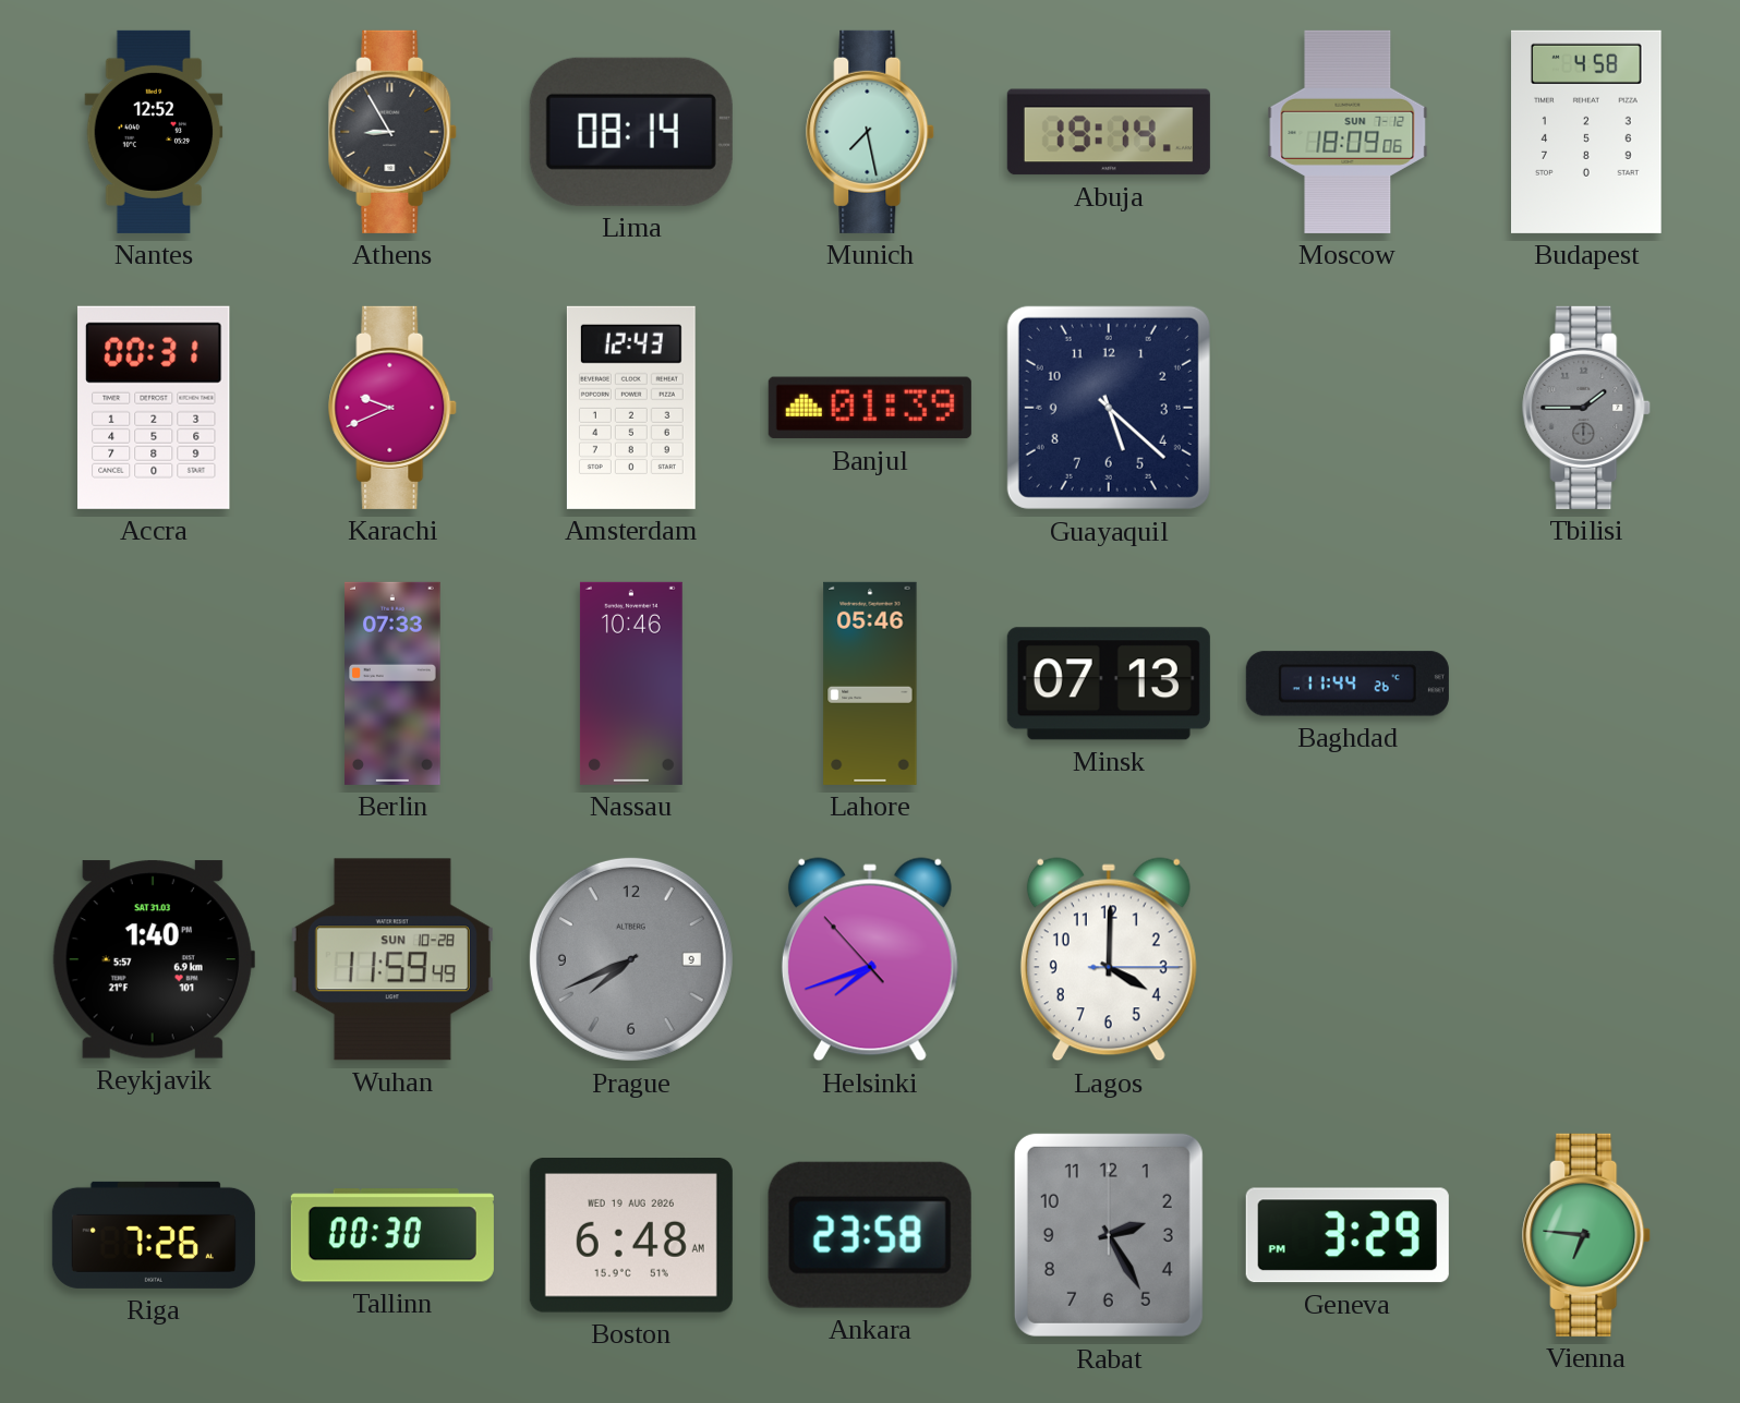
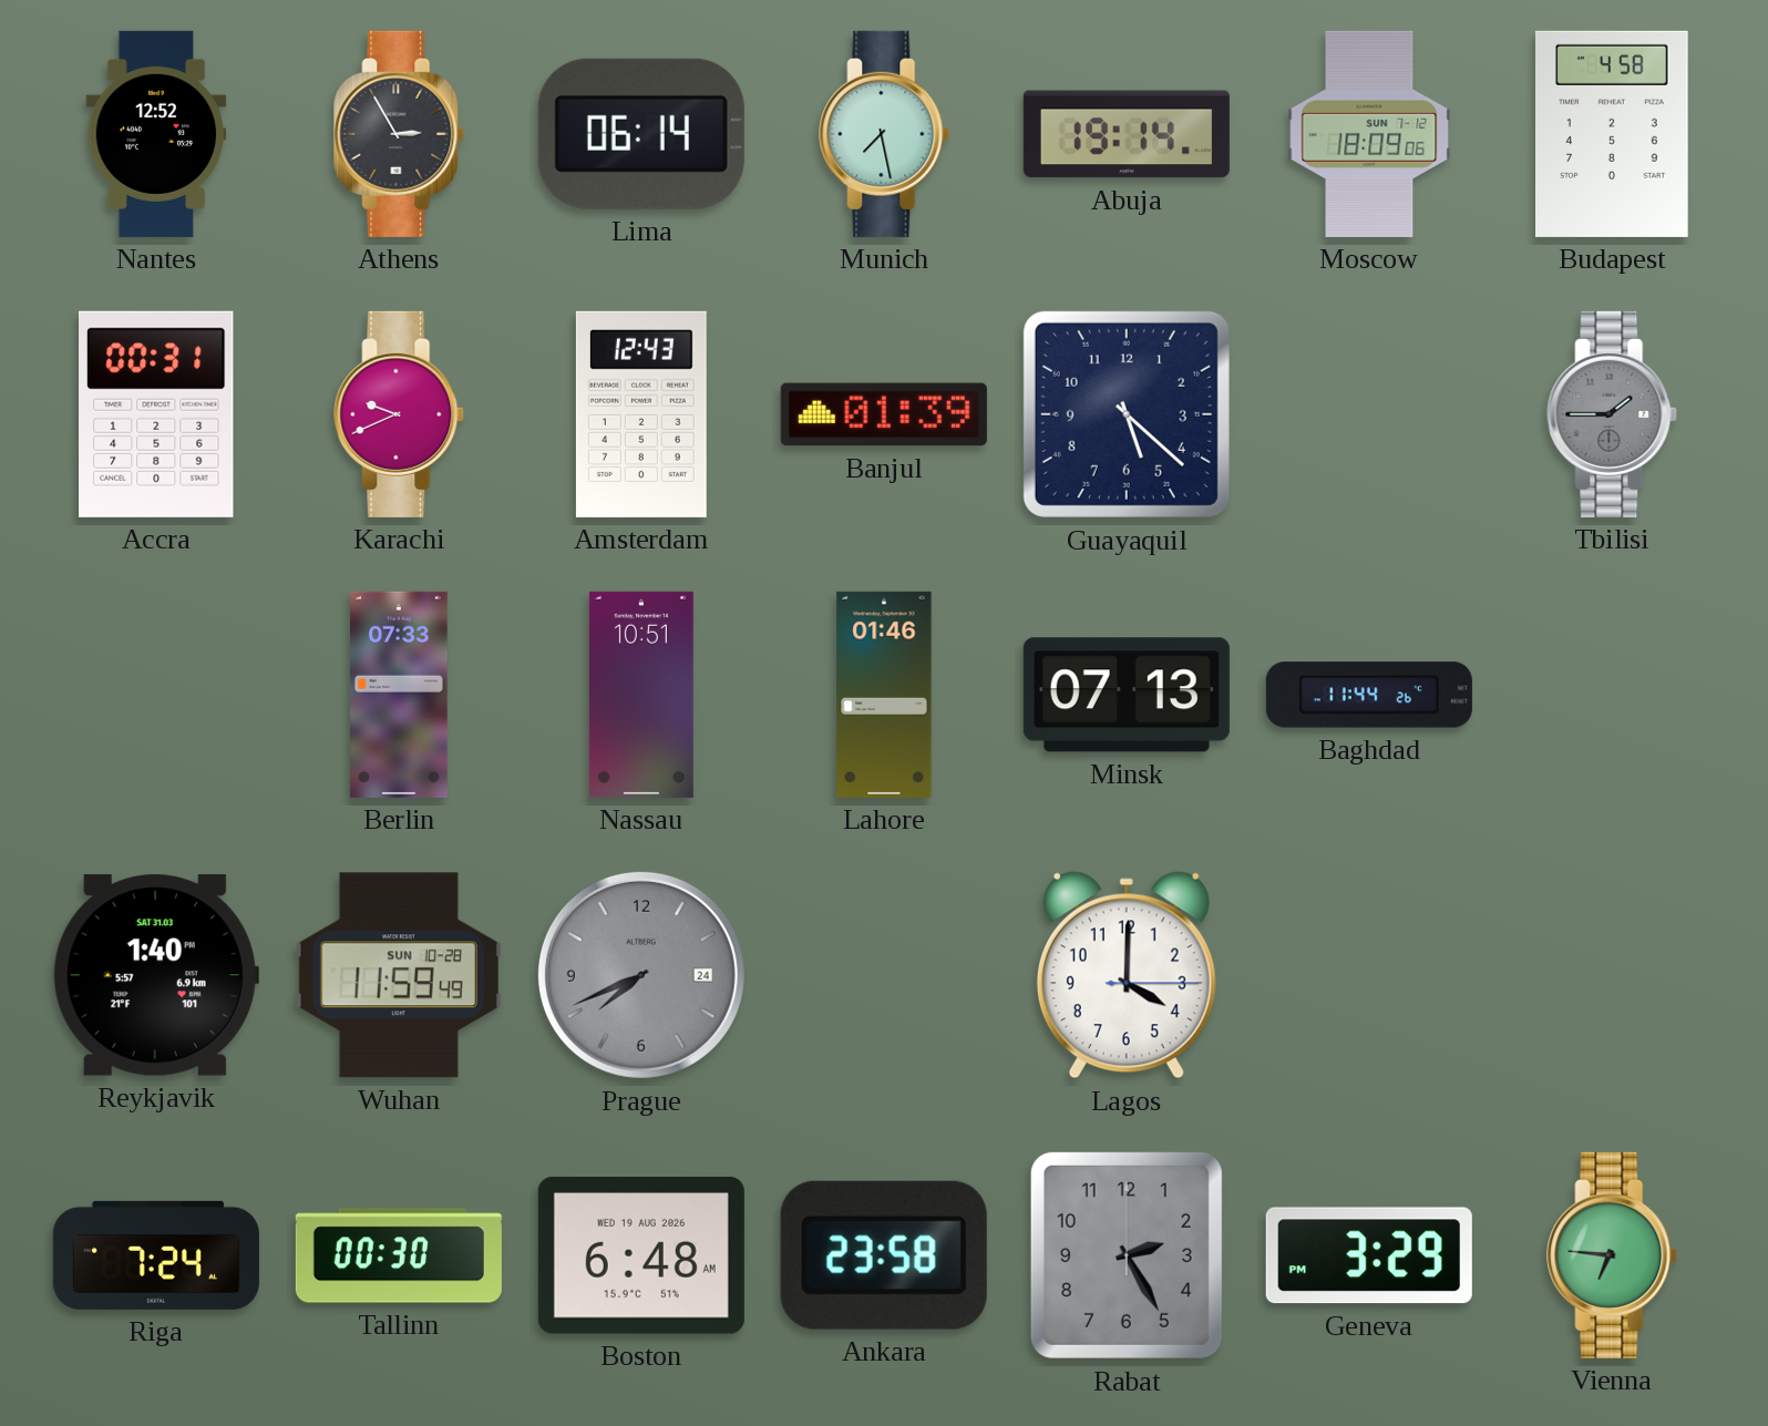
Athens: 8:55 -> 2:55
Lima: 08:14 -> 06:14
Nassau: 10:46 -> 10:51
Lahore: 05:46 -> 01:46
Prague date: 9 -> 24
Helsinki: 7:41 -> none
Riga: 7:26 -> 7:24
